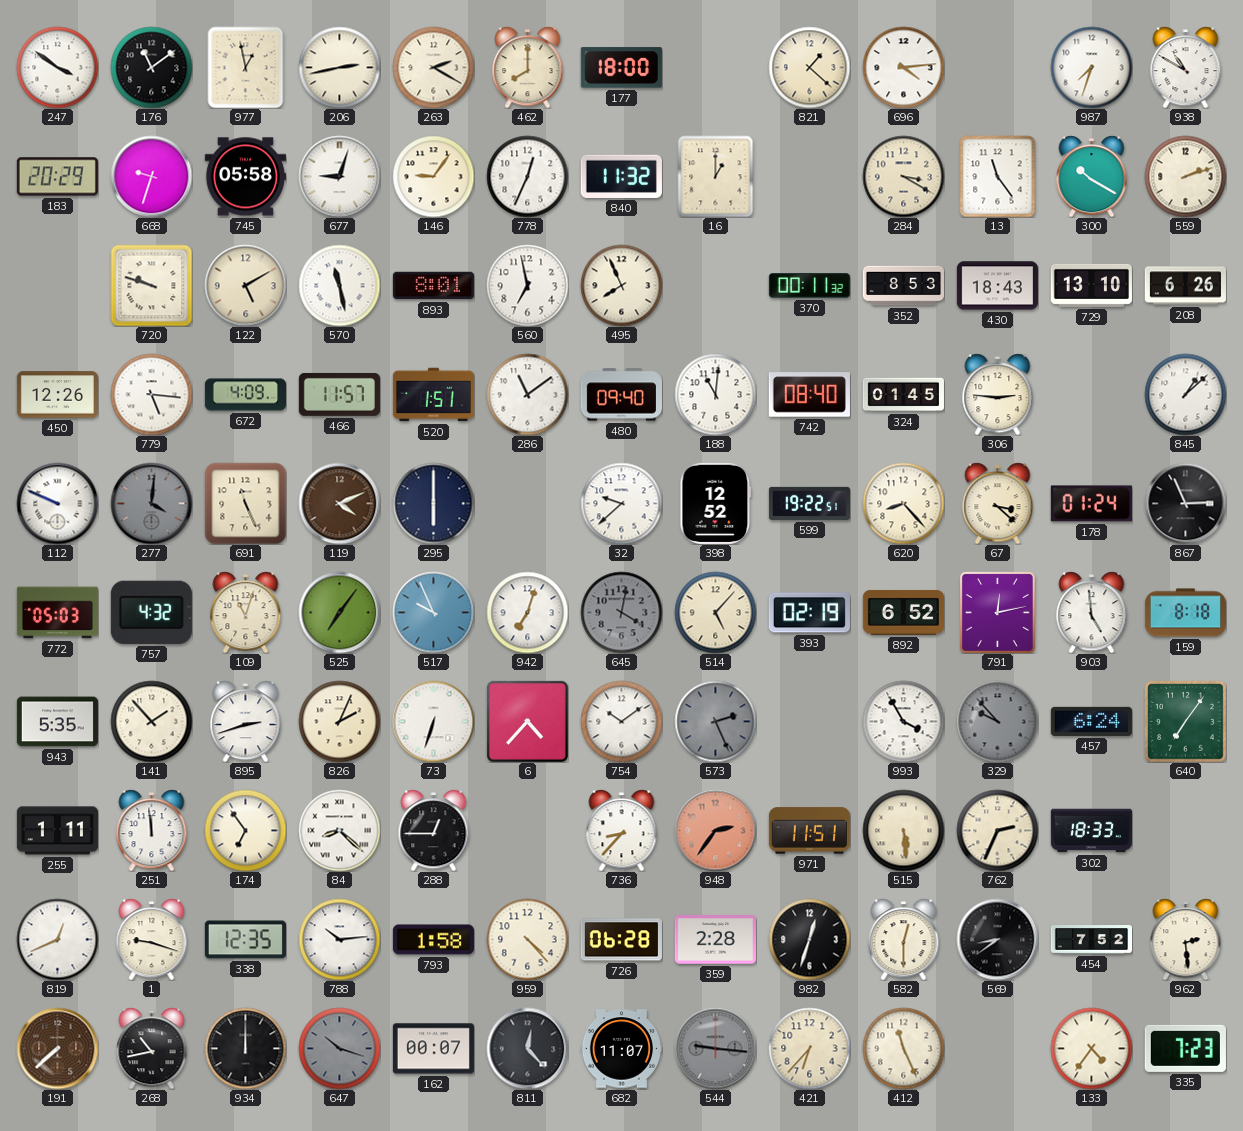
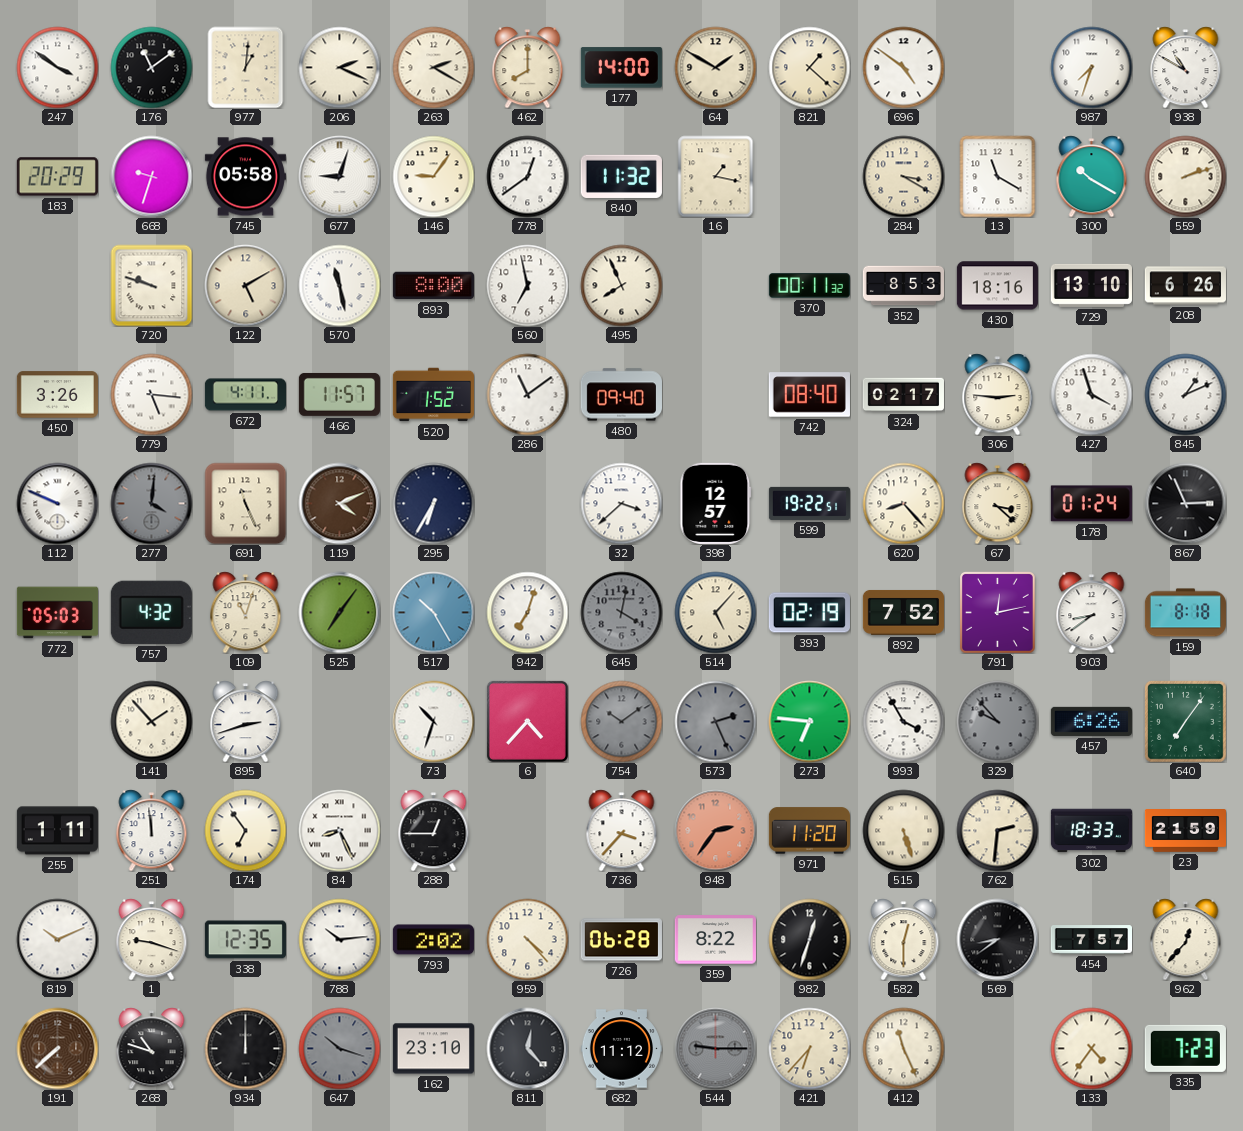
977: 12:58 -> 1:01
206: 2:43 -> 2:19
177: 18:00 -> 14:00
64: none -> 1:50
696: 4:14 -> 4:51
778: 12:34 -> 12:39
16: 1:00 -> 1:17
13: 11:24 -> 11:20
893: 8:01 -> 8:00
430: 18:43 -> 18:16
450: 12:26 -> 3:26
672: 4:09 -> 4:11
520: 1:51 -> 1:52
188: 11:01 -> none
324: 01:45 -> 02:17
427: none -> 3:57
845: 1:08 -> 1:11
295: 6:00 -> 6:35
32: 9:38 -> 3:38
398: 12:52 -> 12:57
517: 9:56 -> 10:25
892: 6:52 -> 7:52
903: 4:59 -> 8:39
943: 5:35 -> none
826: 2:04 -> none
73: 6:33 -> 10:33
754 dial: white -> grey
273: none -> 6:46
457: 6:24 -> 6:26
84: 8:22 -> 8:26
736: 8:37 -> 3:37
971: 11:51 -> 11:20
515: 5:29 -> 5:27
762: 2:34 -> 2:31
23: none -> 21:59
819: 12:41 -> 10:11
793: 1:58 -> 2:02
359: 2:28 -> 8:22
454: 7:52 -> 7:57
962: 2:29 -> 12:37
268: 10:43 -> 10:48
162: 00:07 -> 23:10
682: 11:07 -> 11:12
544: 9:16 -> 9:15
